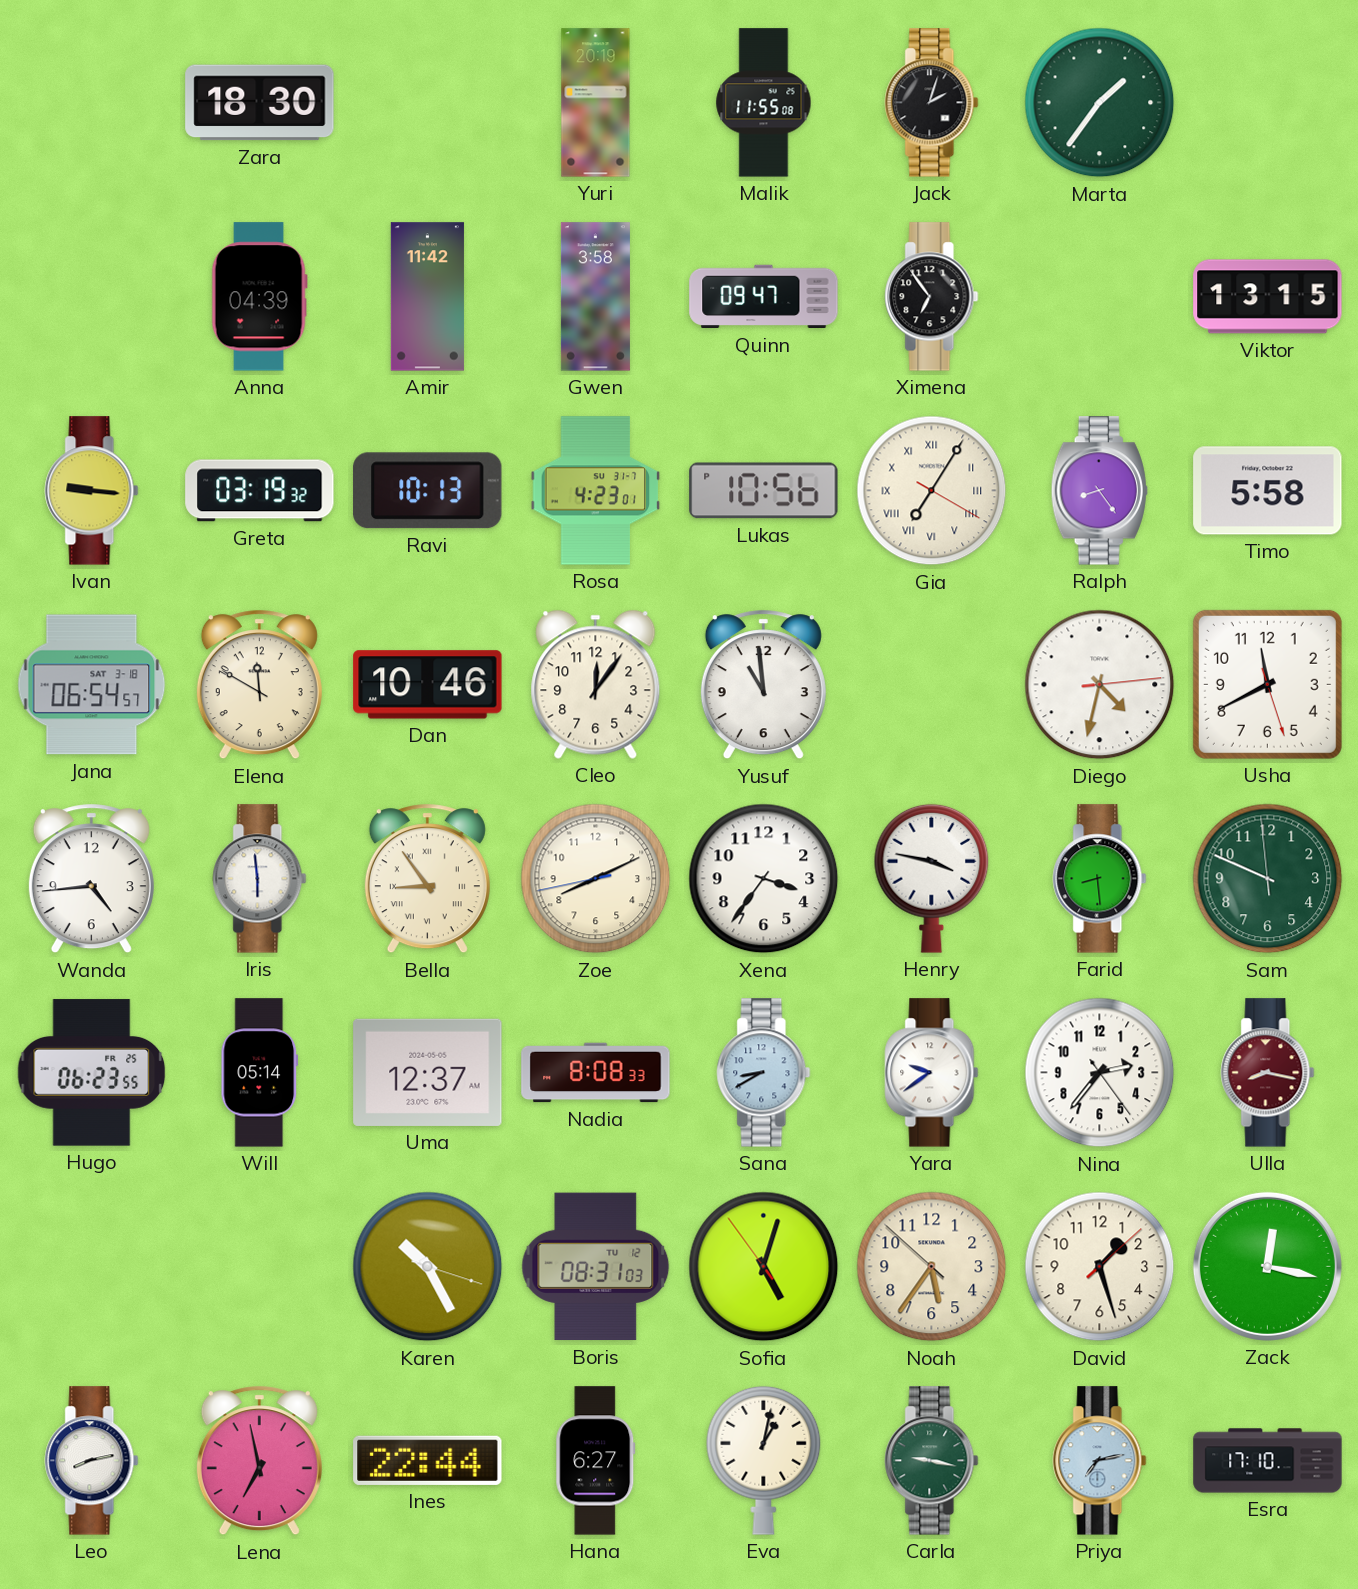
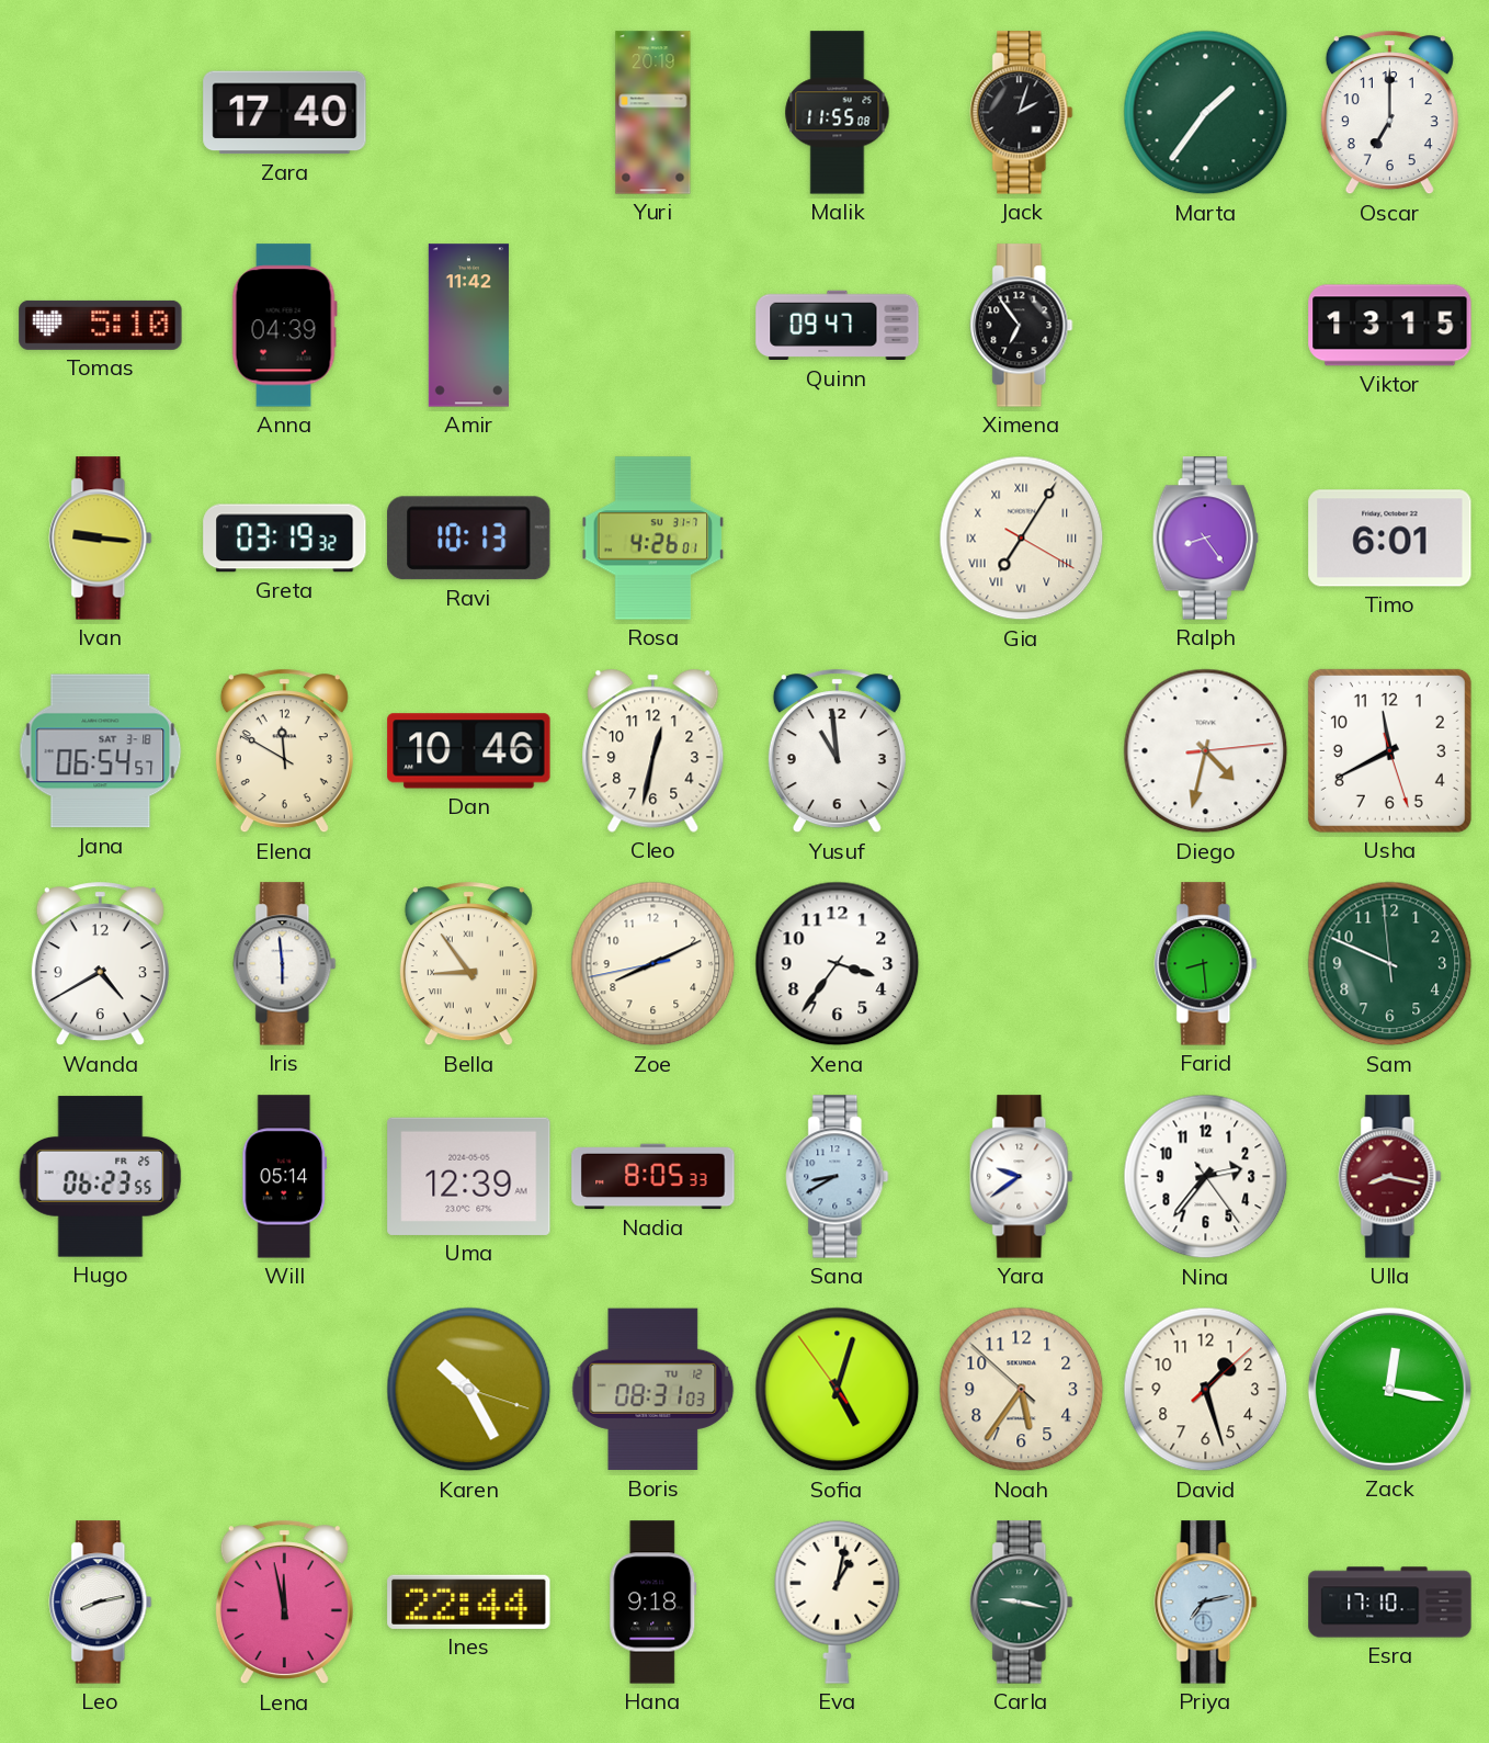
Zara: 18:30 -> 17:40
Oscar: none -> 7:00
Tomas: none -> 5:10
Gwen: 3:58 -> none
Rosa: 4:23 -> 4:26
Lukas: 10:56 -> none
Timo: 5:58 -> 6:01
Cleo: 12:06 -> 12:32
Wanda: 4:44 -> 4:40
Henry: 3:47 -> none
Uma: 12:37 -> 12:39
Nadia: 8:08 -> 8:05
Lena: 6:58 -> 11:58
Hana: 6:27 -> 9:18
